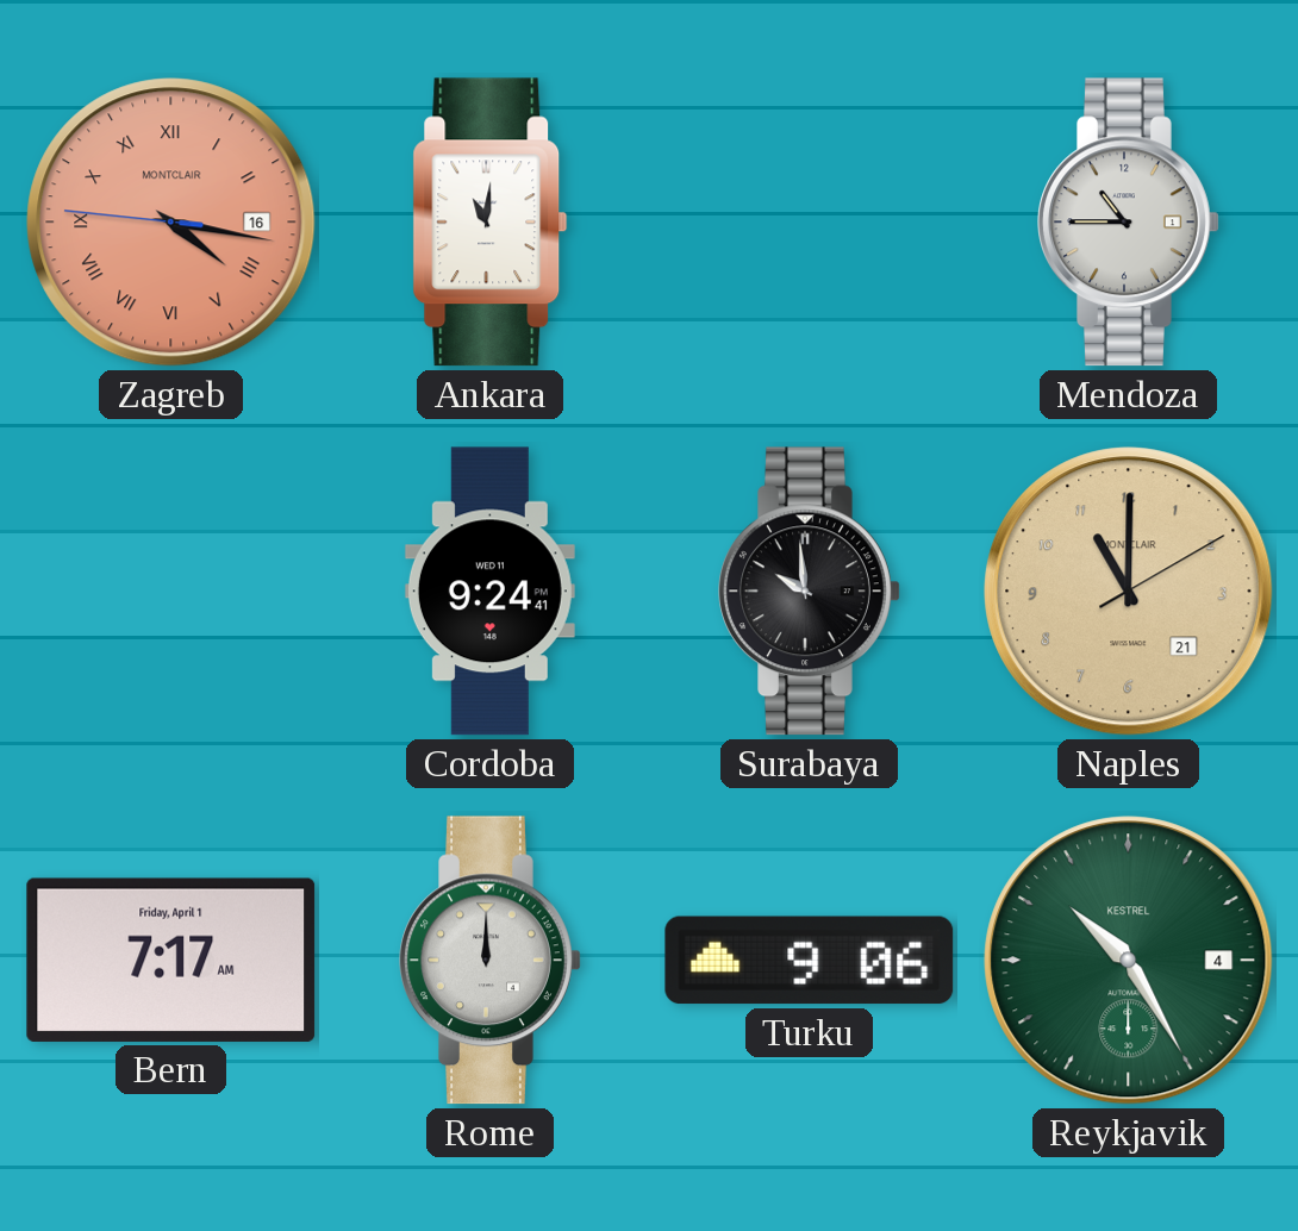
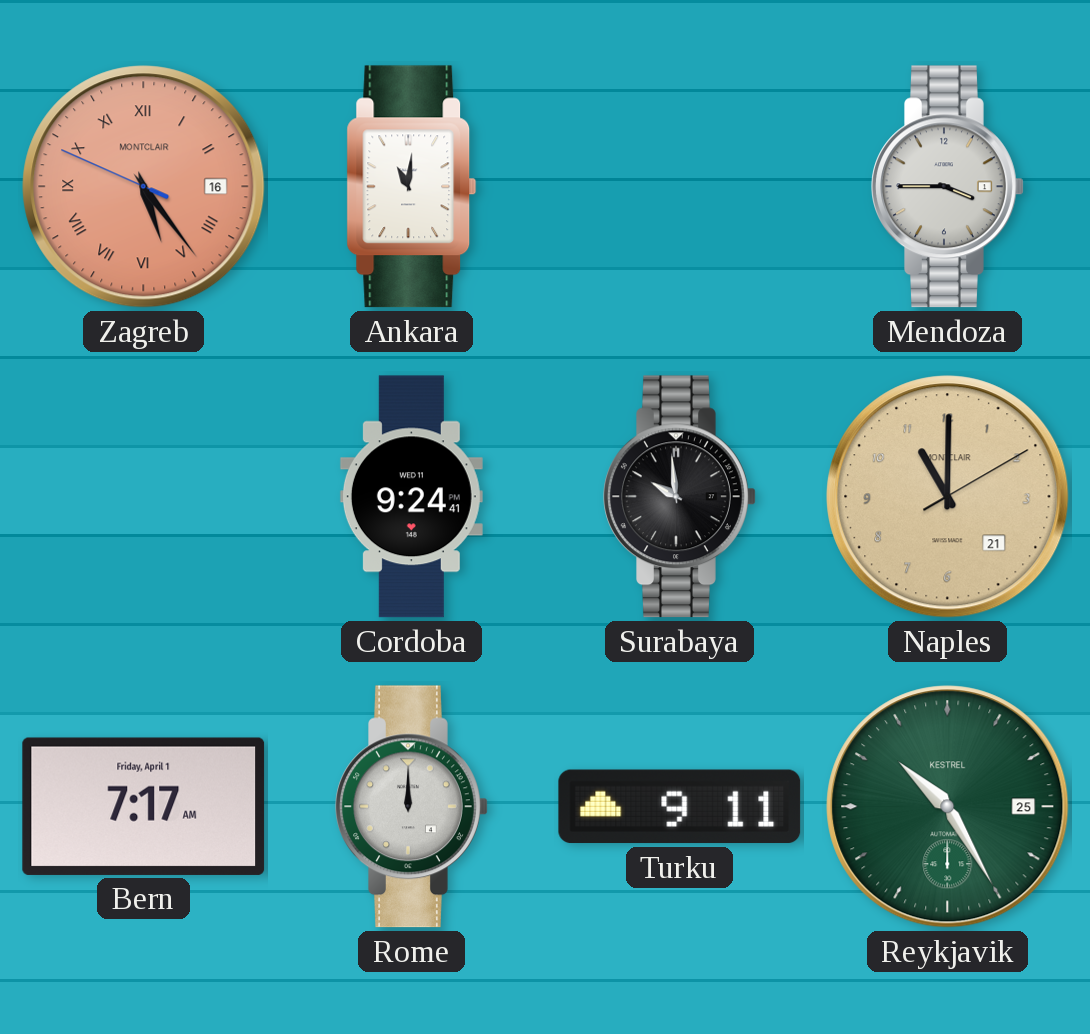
Zagreb: 4:16 -> 5:23
Mendoza: 10:45 -> 3:45
Turku: 9:06 -> 9:11
Reykjavik date: 4 -> 25
